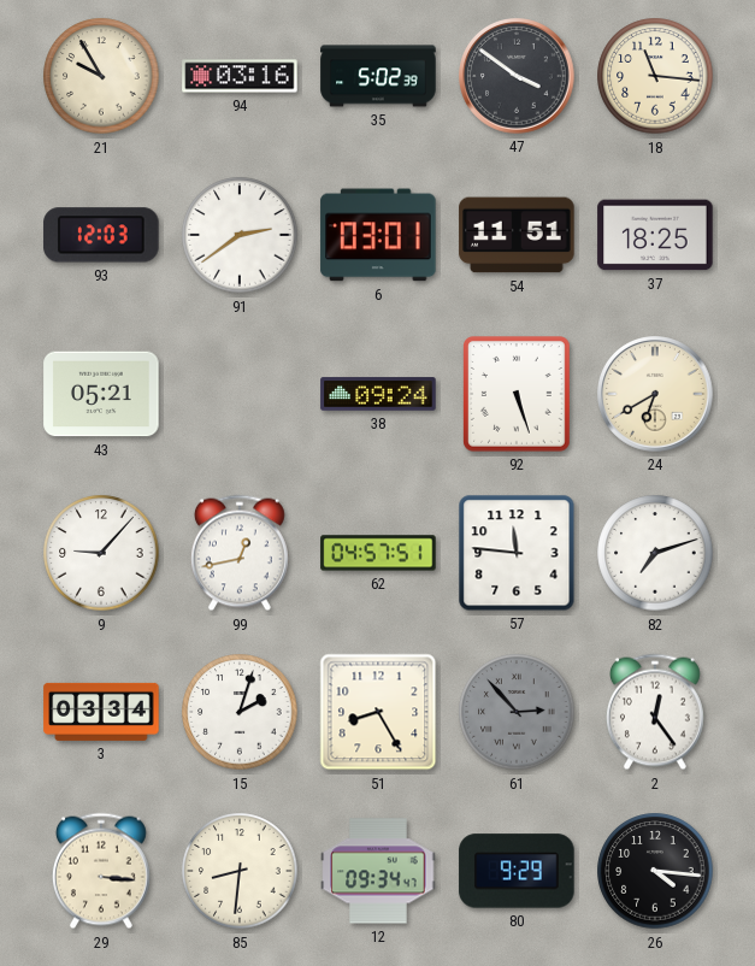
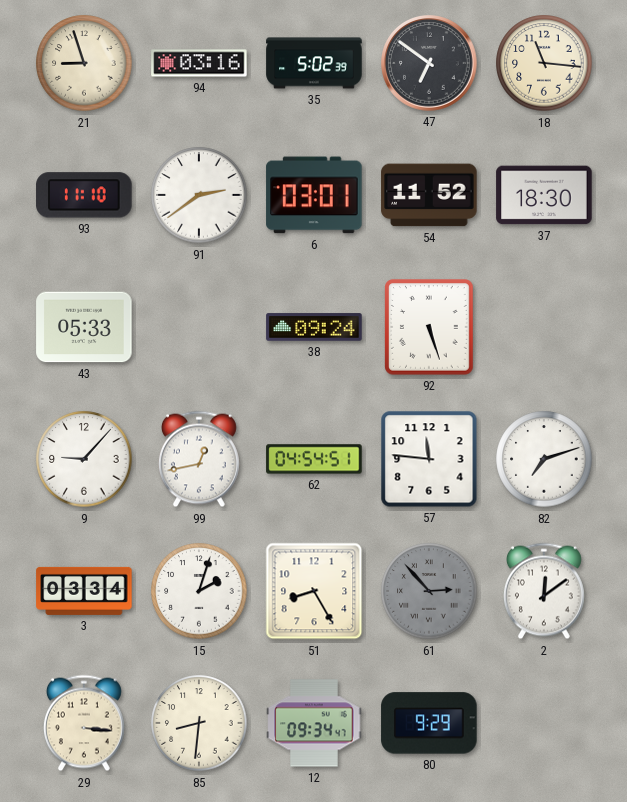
21: 9:55 -> 8:57
47: 3:51 -> 6:51
93: 12:03 -> 11:10
54: 11:51 -> 11:52
37: 18:25 -> 18:30
43: 05:21 -> 05:33
24: 6:40 -> none
62: 04:57 -> 04:54
2: 12:24 -> 12:09
26: 4:16 -> none
